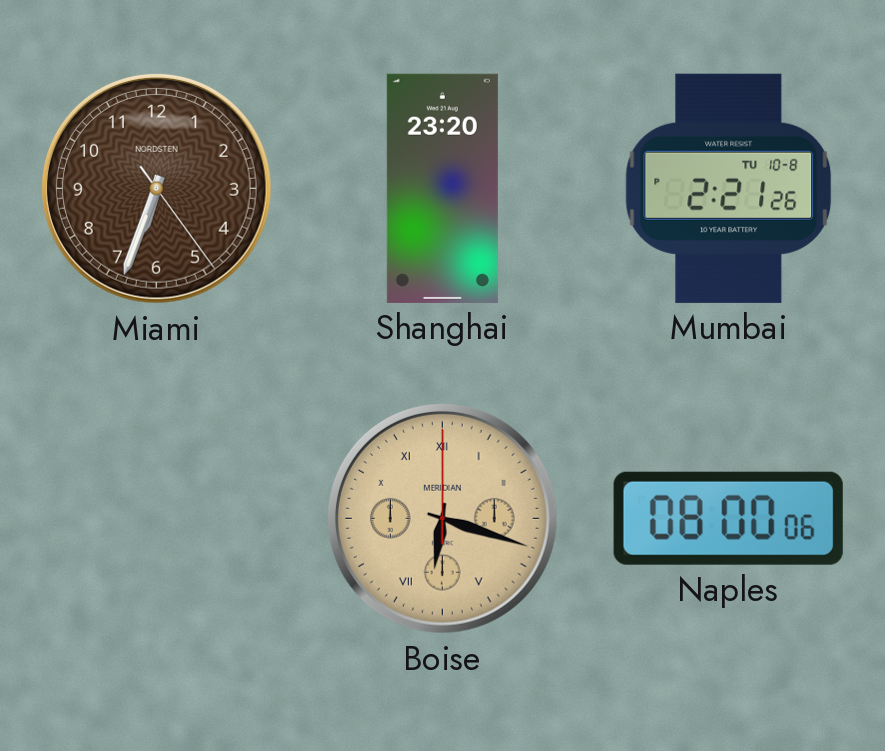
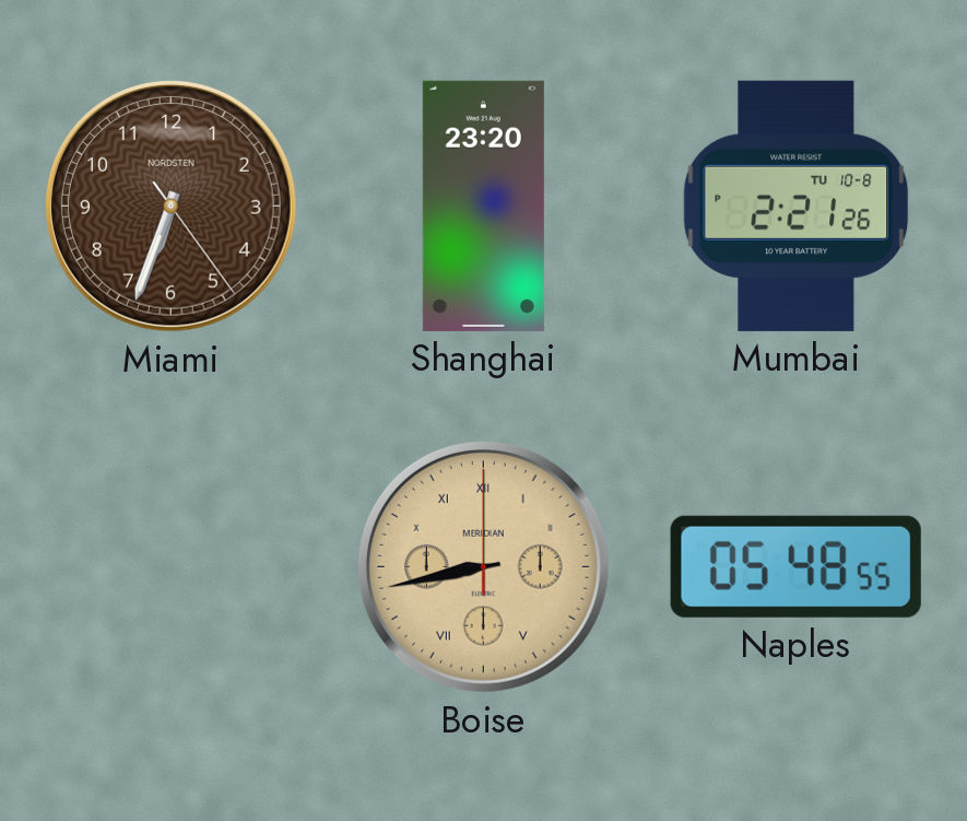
Boise: 6:18 -> 8:43
Naples: 08:00 -> 05:48
